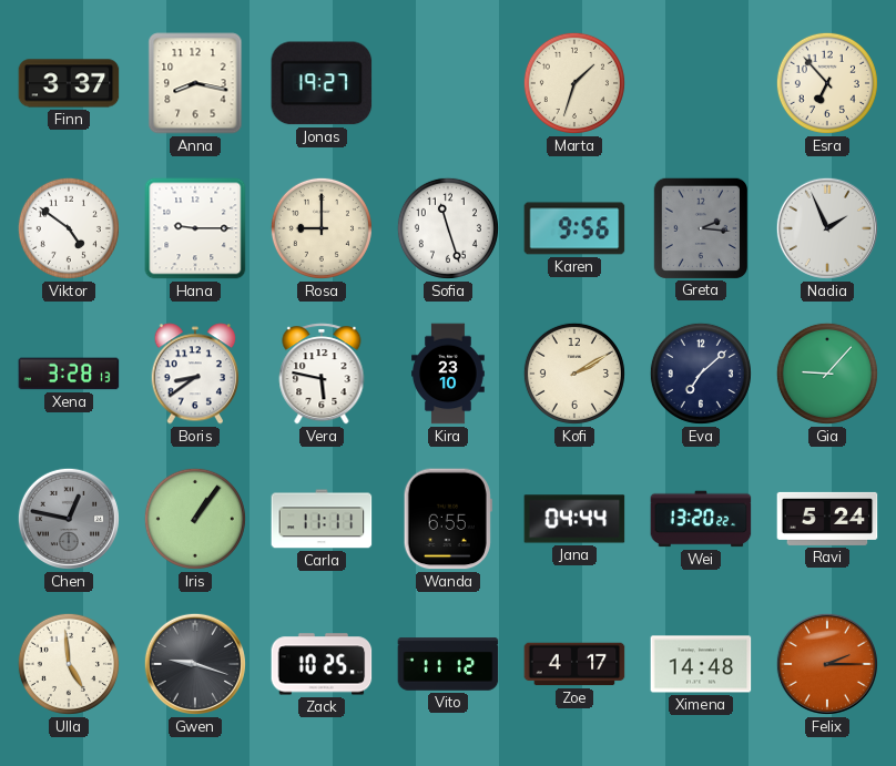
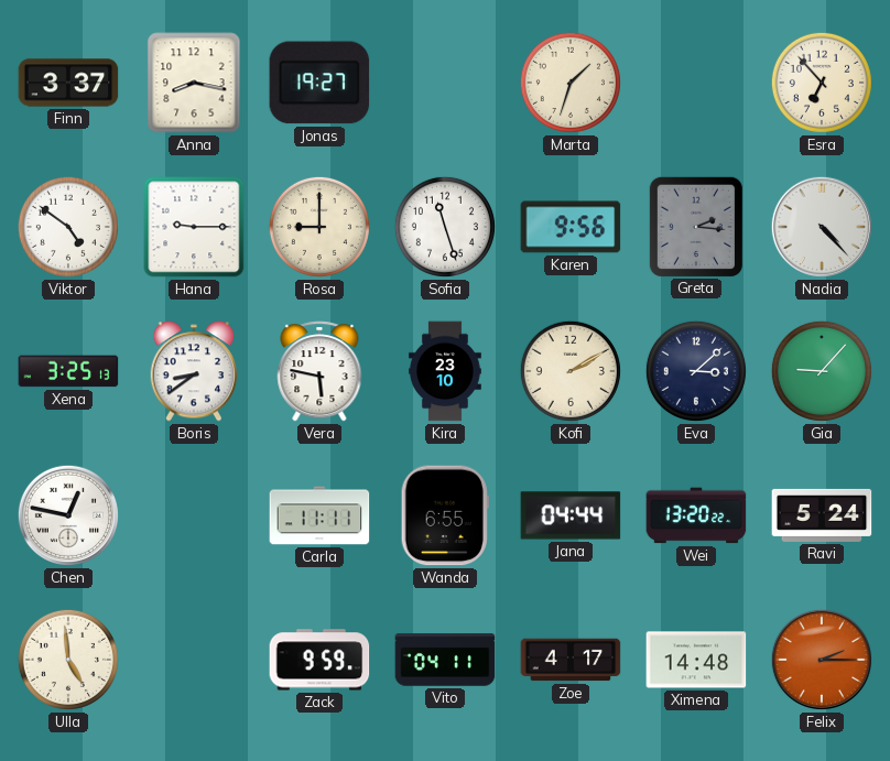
Nadia: 1:56 -> 4:23
Xena: 3:28 -> 3:25
Eva: 7:08 -> 3:08
Chen dial: grey -> white
Iris: 1:06 -> none
Gwen: 9:18 -> none
Zack: 10:25 -> 9:59
Vito: 11:12 -> 04:11
